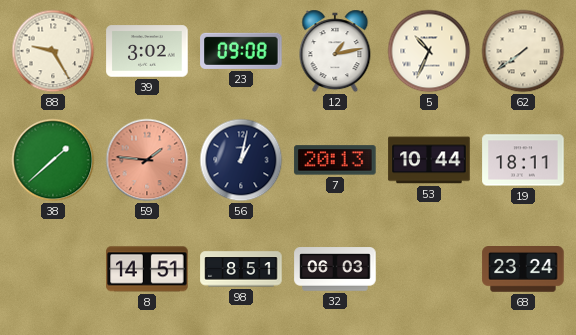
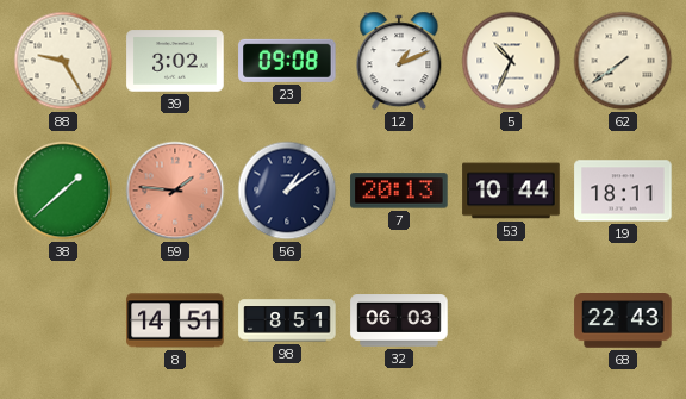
12: 1:13 -> 1:11
56: 1:02 -> 1:09
68: 23:24 -> 22:43
